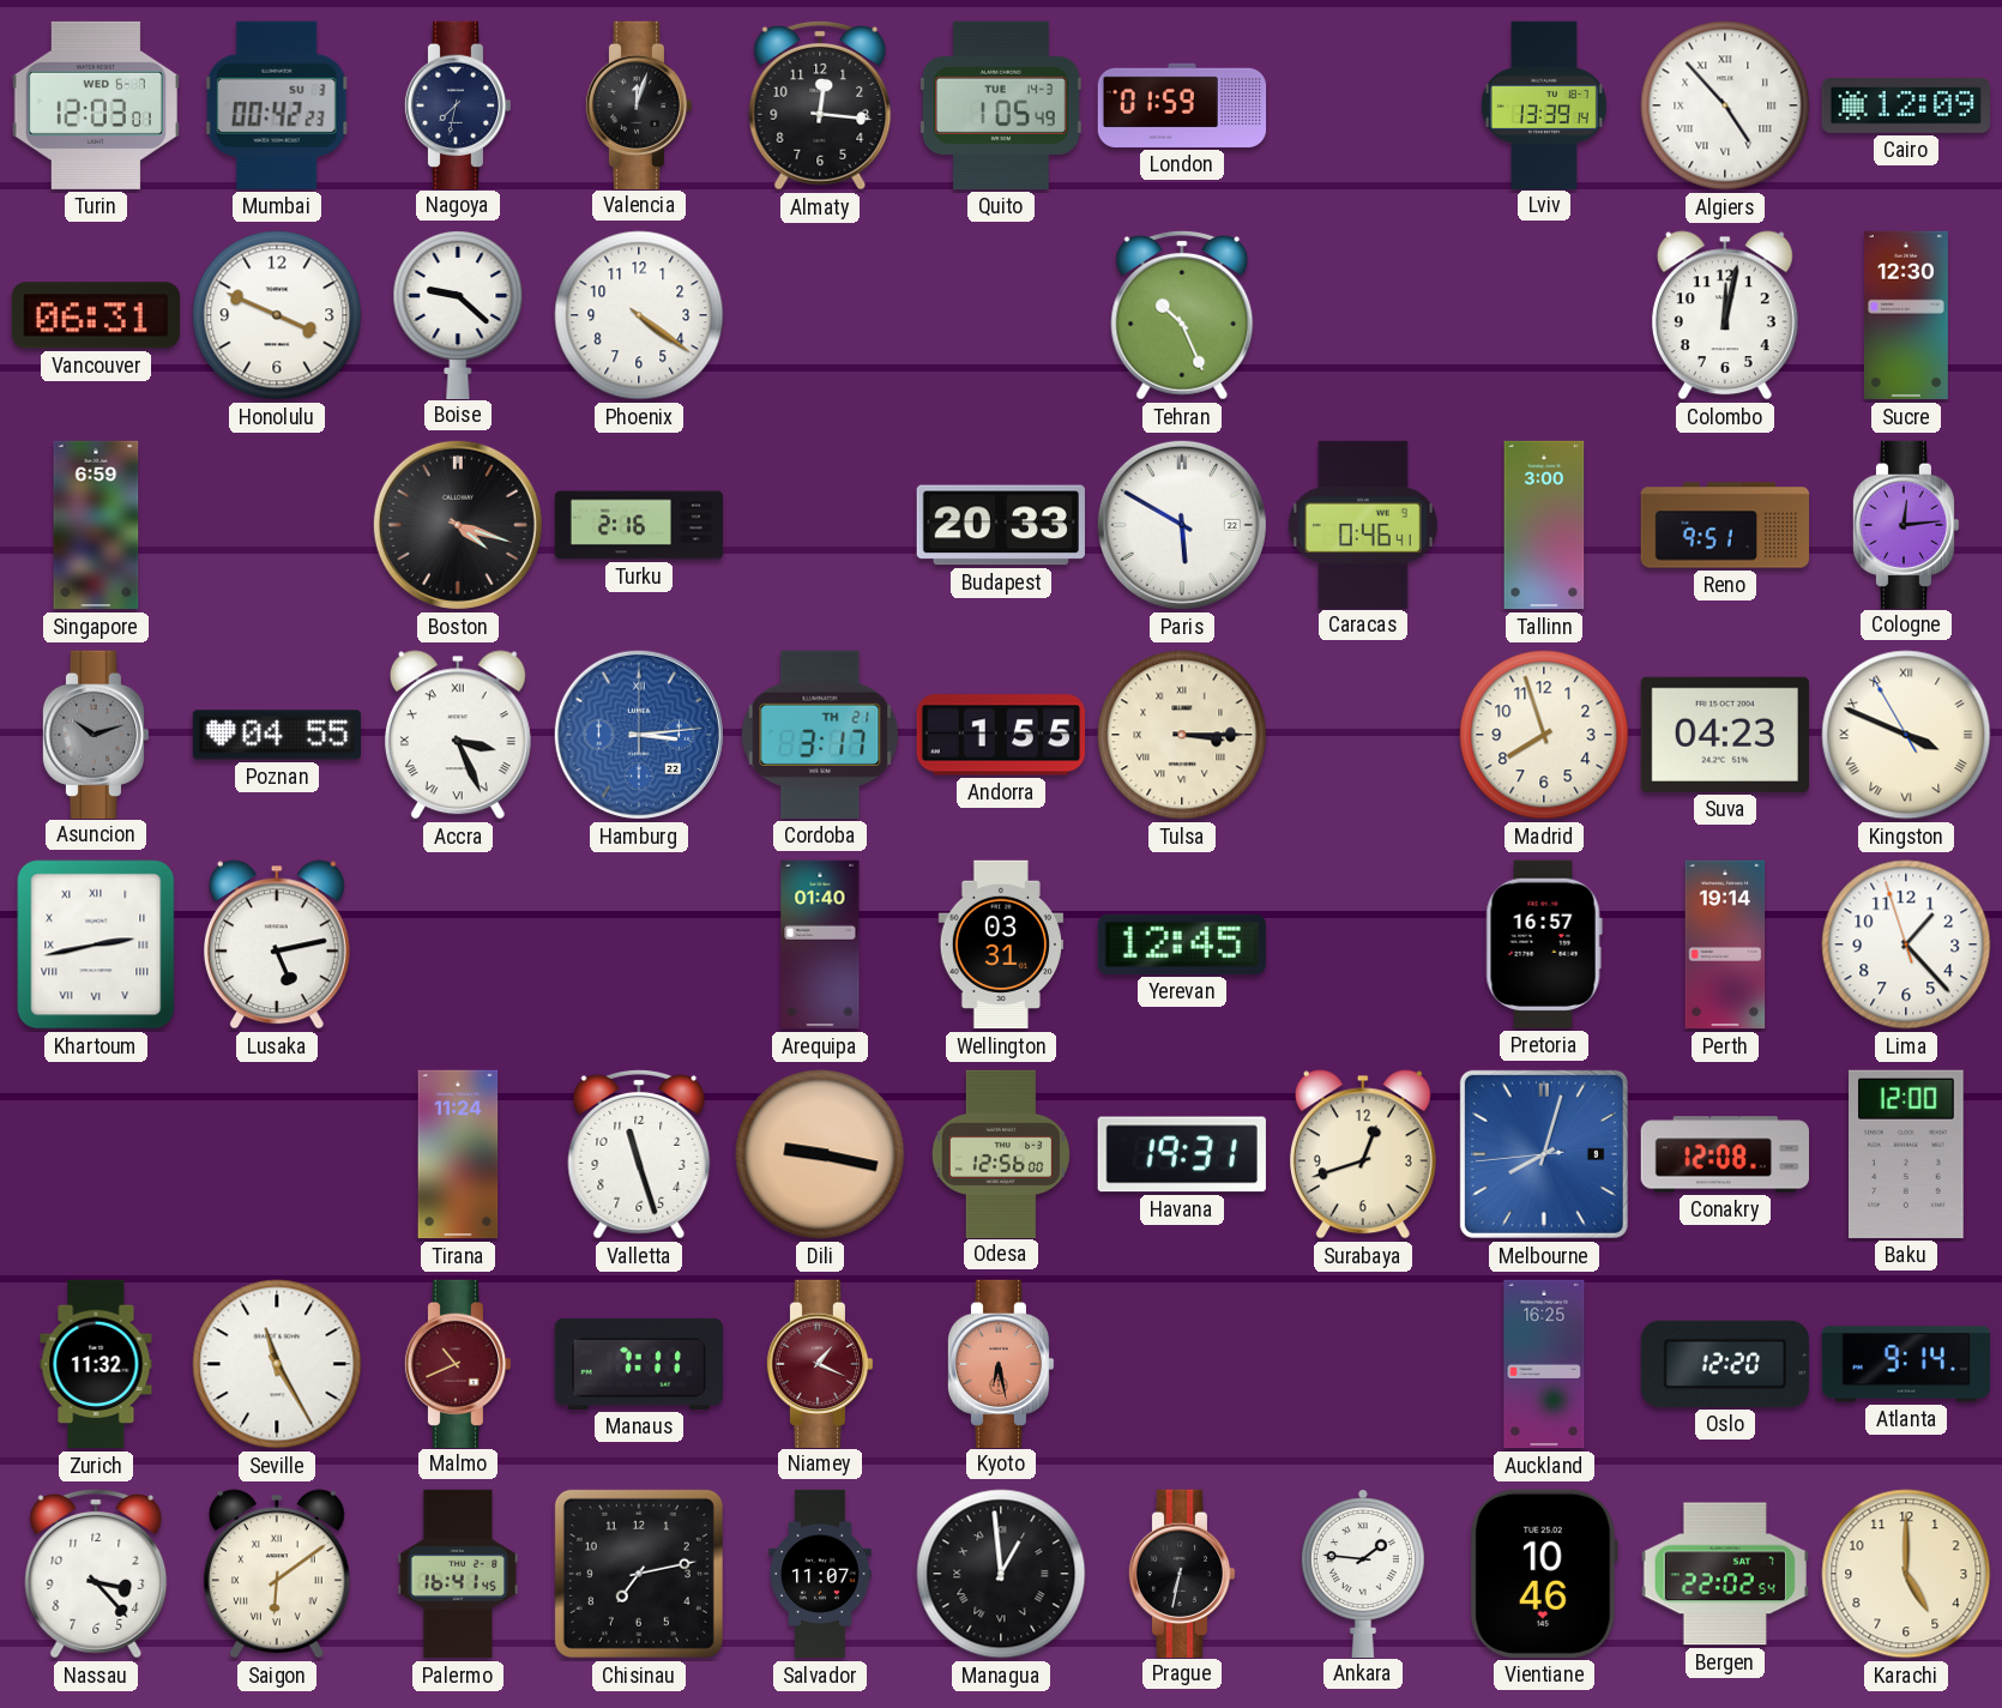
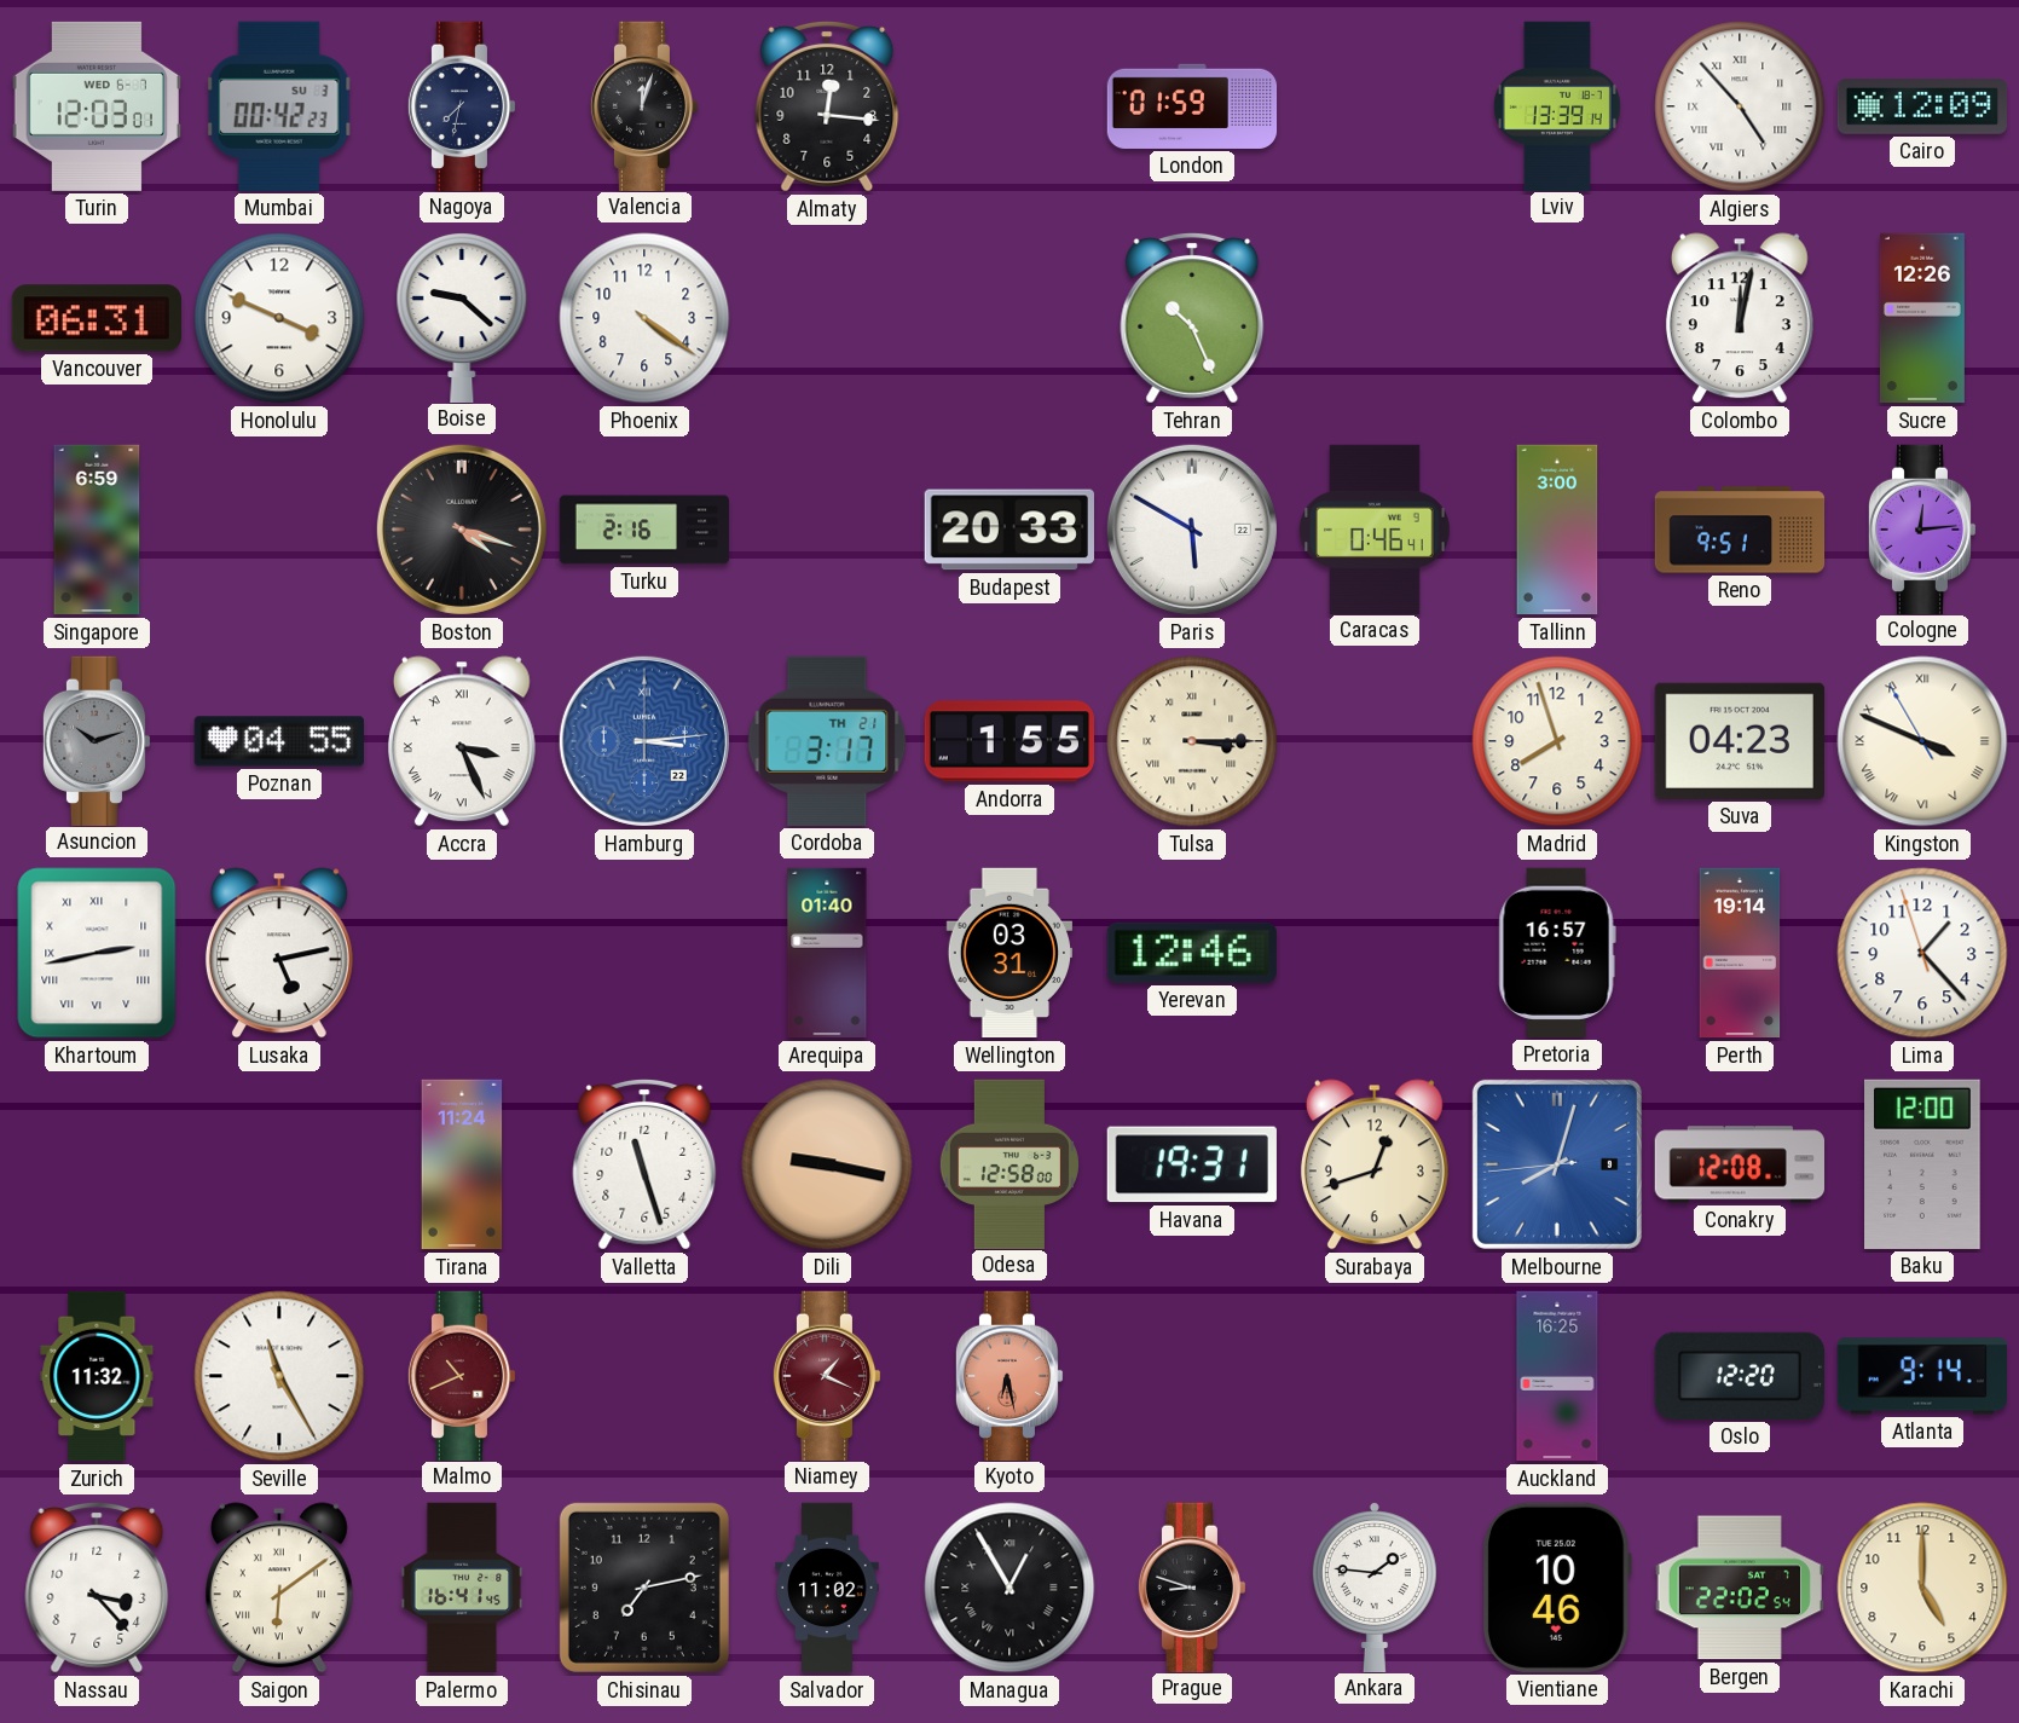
Quito: 1:05 -> none
Sucre: 12:30 -> 12:26
Yerevan: 12:45 -> 12:46
Odesa: 12:56 -> 12:58
Manaus: 7:11 -> none
Salvador: 11:07 -> 11:02
Managua: 12:59 -> 12:55
Prague: 6:32 -> 8:48
